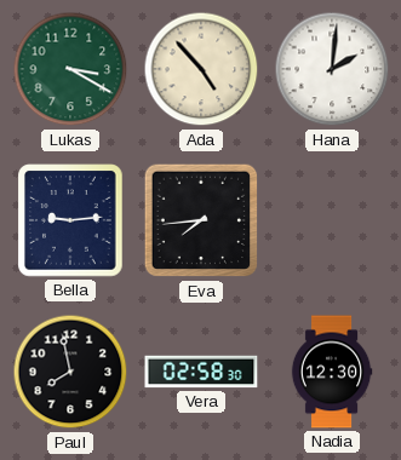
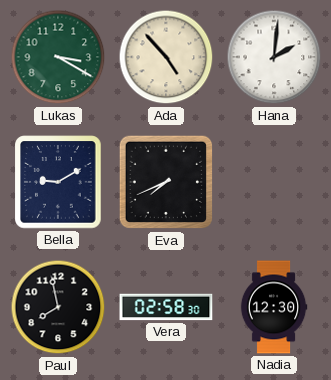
Bella: 9:14 -> 9:10
Eva: 7:44 -> 7:41
